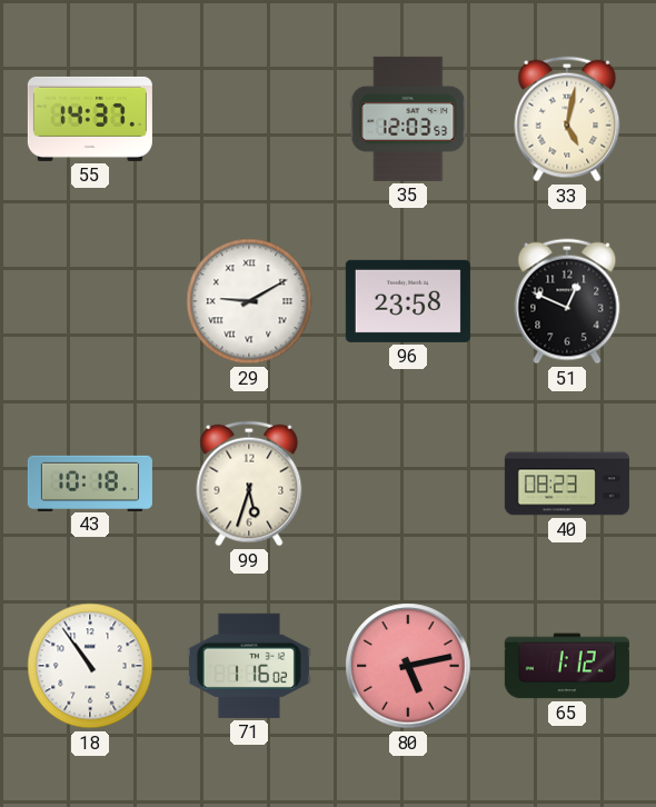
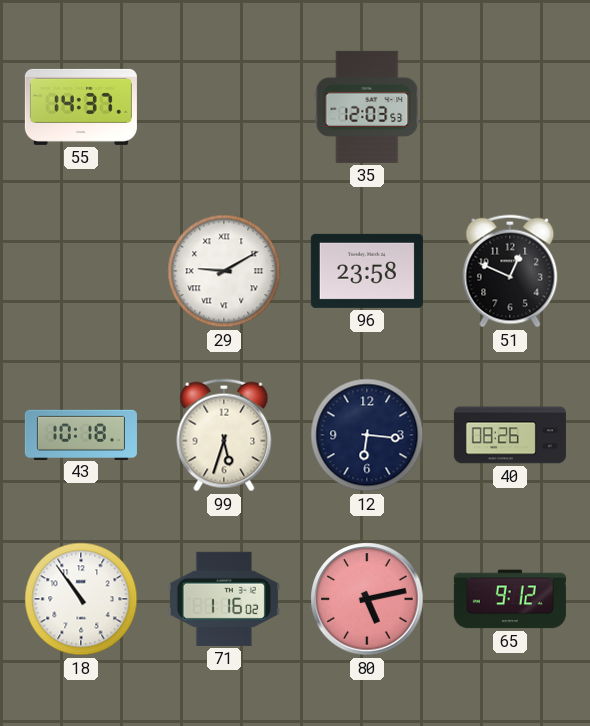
33: 5:02 -> none
12: none -> 6:16
40: 08:23 -> 08:26
65: 1:12 -> 9:12
